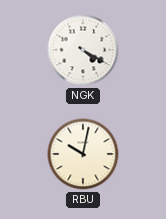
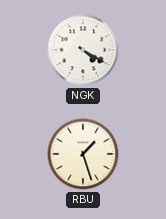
RBU: 10:02 -> 1:27
